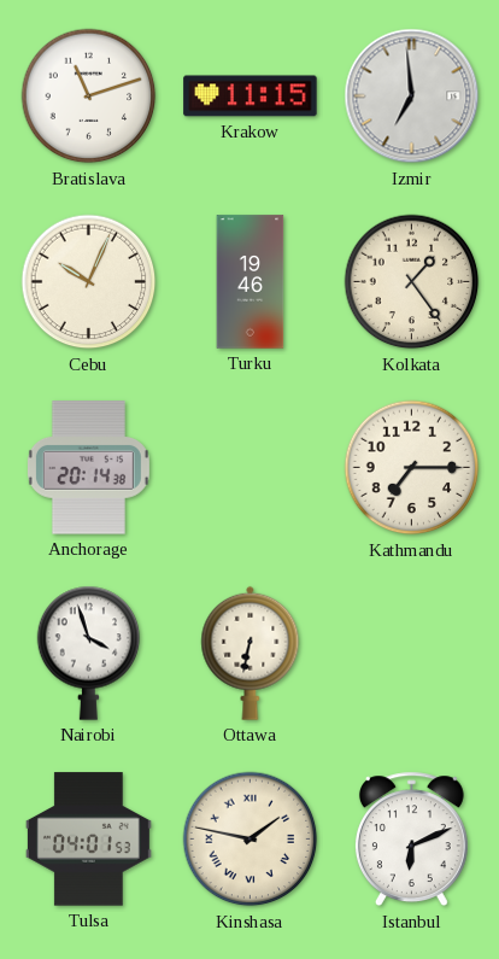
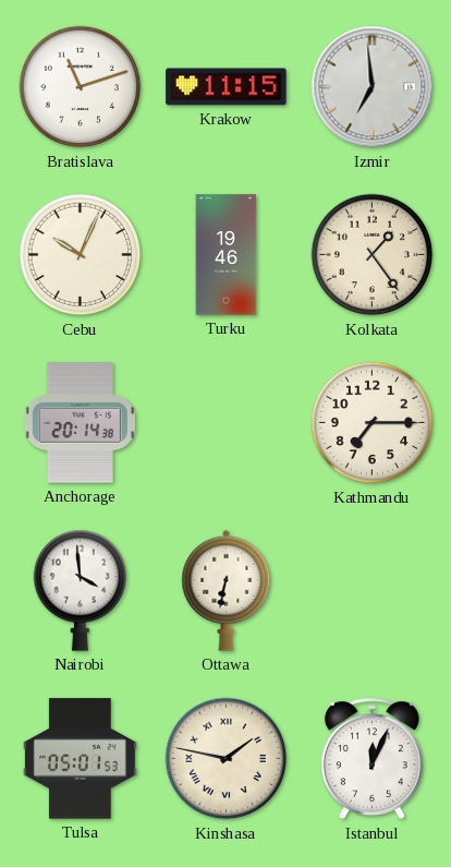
Nairobi: 3:57 -> 3:59
Tulsa: 04:01 -> 05:01
Istanbul: 6:11 -> 12:04
